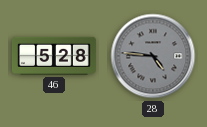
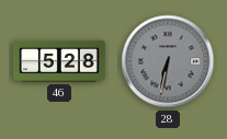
28: 4:46 -> 6:32
